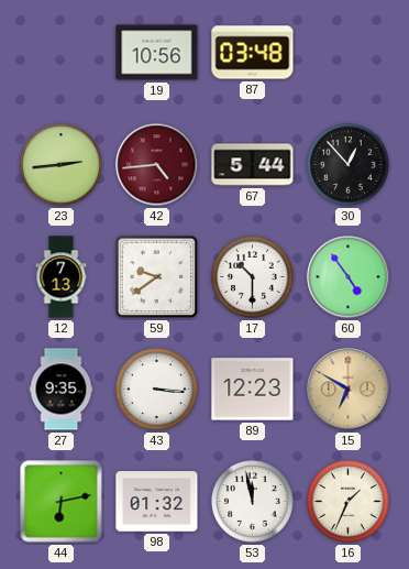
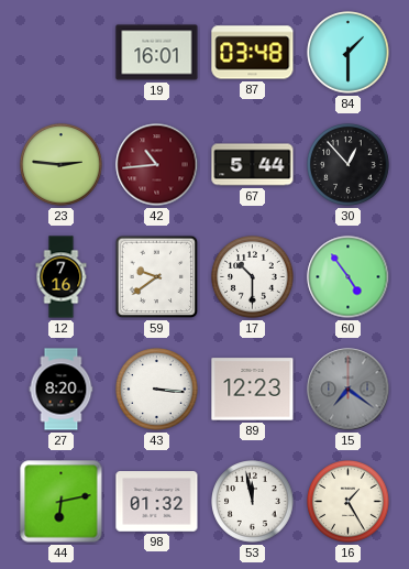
19: 10:56 -> 16:01
84: none -> 1:30
23: 2:44 -> 2:46
42: 4:44 -> 10:44
12: 7:13 -> 7:16
27: 9:35 -> 8:20
15: 6:50 -> 7:21
15 dial: champagne -> grey
16: 1:34 -> 1:25
